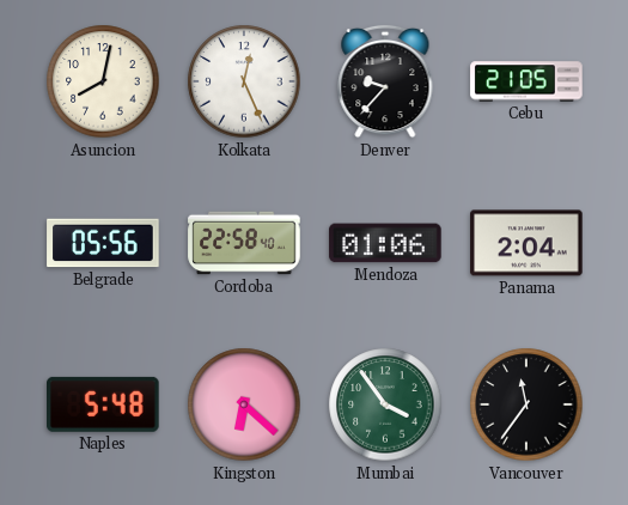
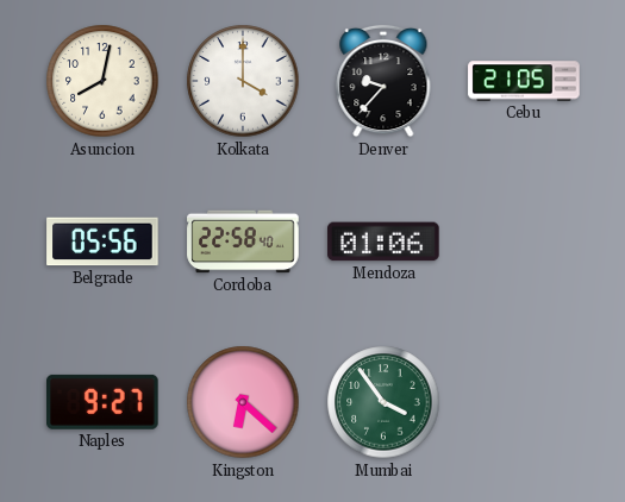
Kolkata: 12:26 -> 4:00
Panama: 2:04 -> none
Naples: 5:48 -> 9:27
Vancouver: 11:36 -> none
